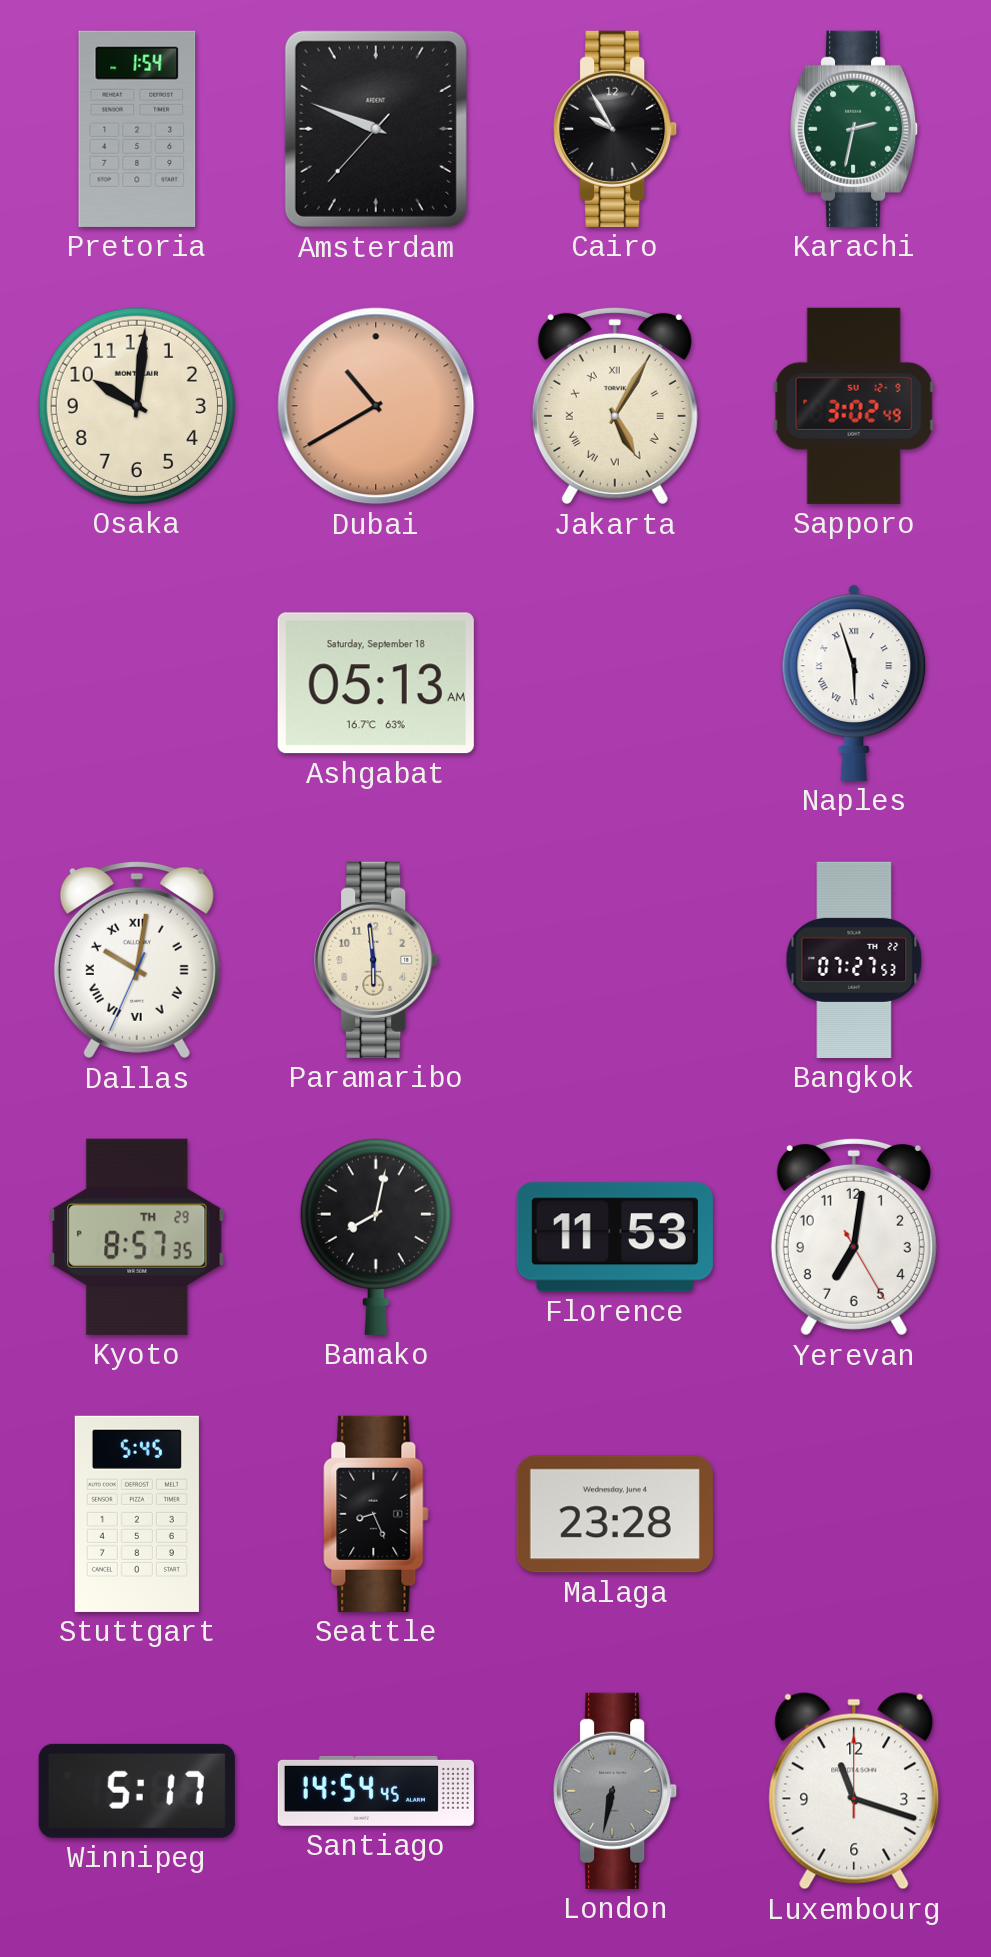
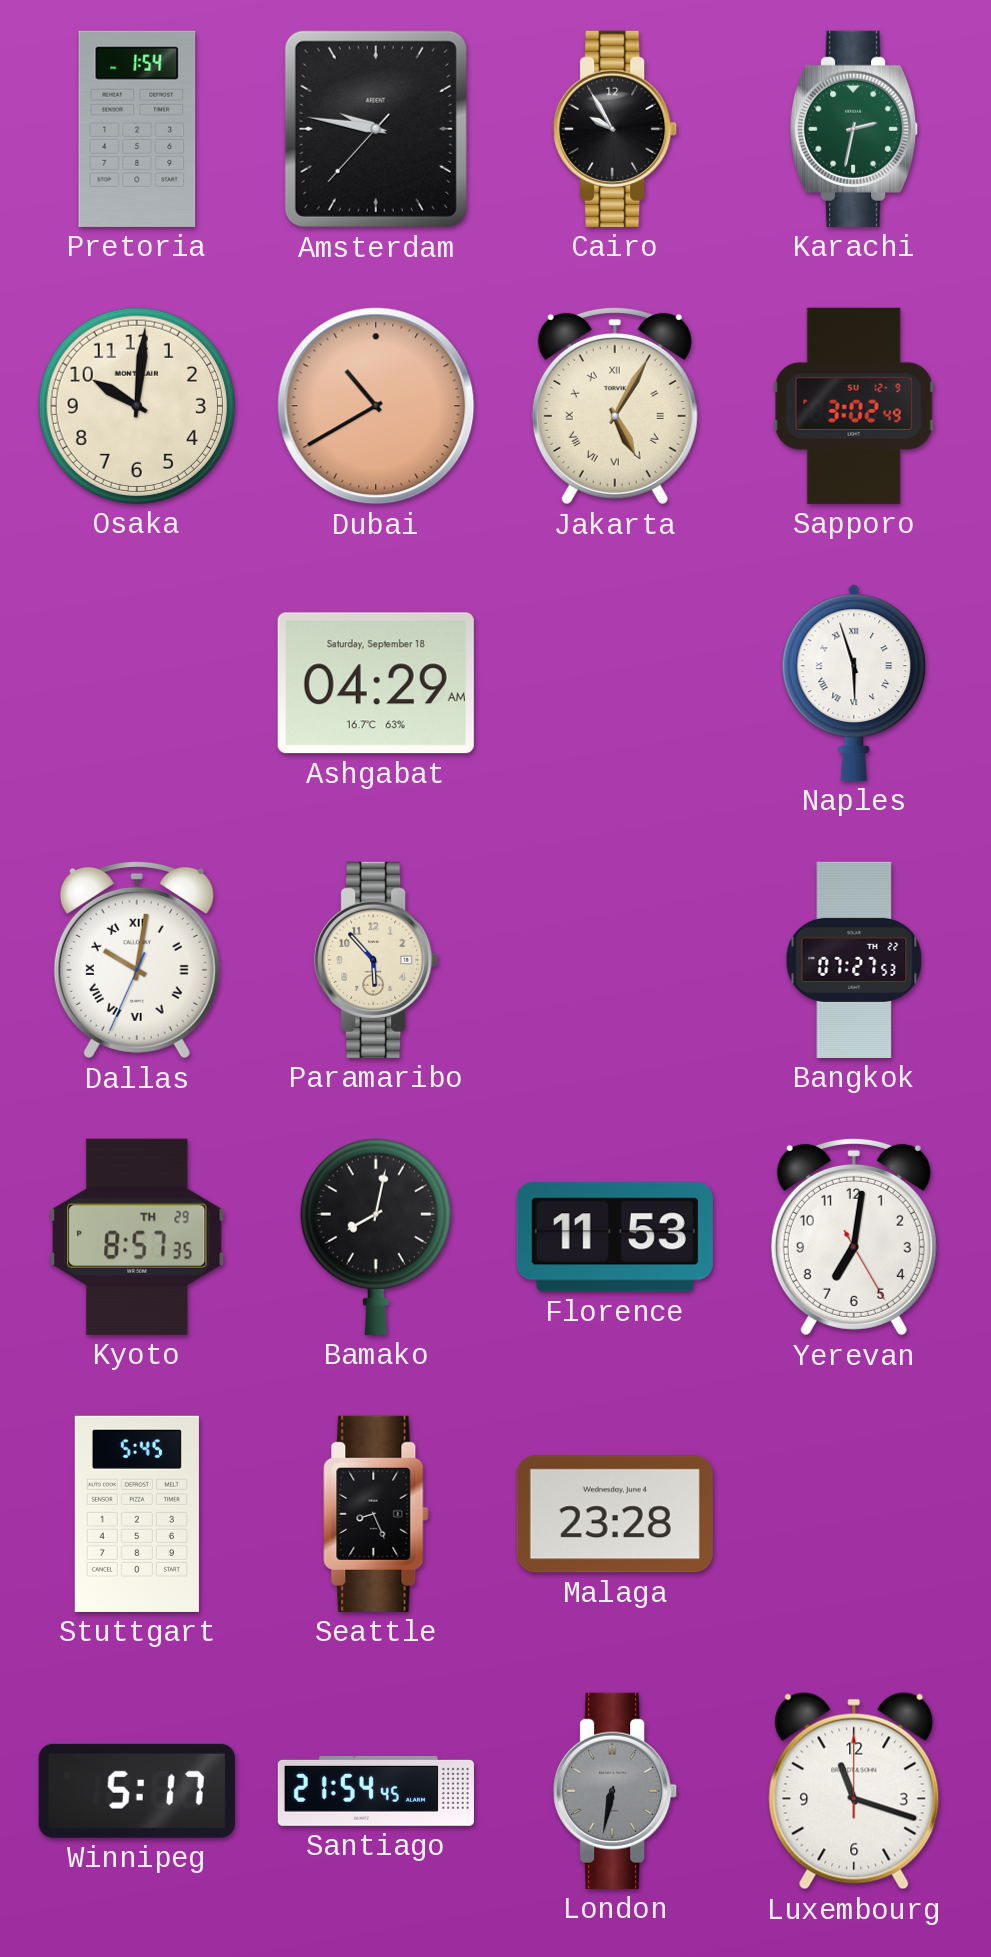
Amsterdam: 9:48 -> 9:46
Ashgabat: 05:13 -> 04:29
Paramaribo: 5:59 -> 5:53
Santiago: 14:54 -> 21:54
